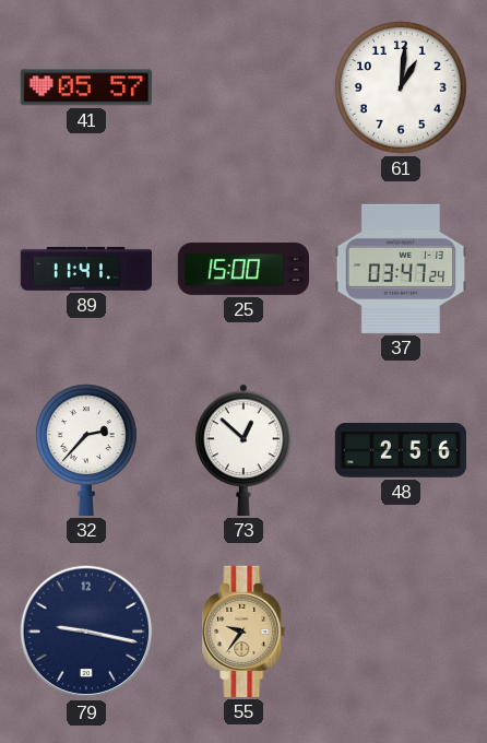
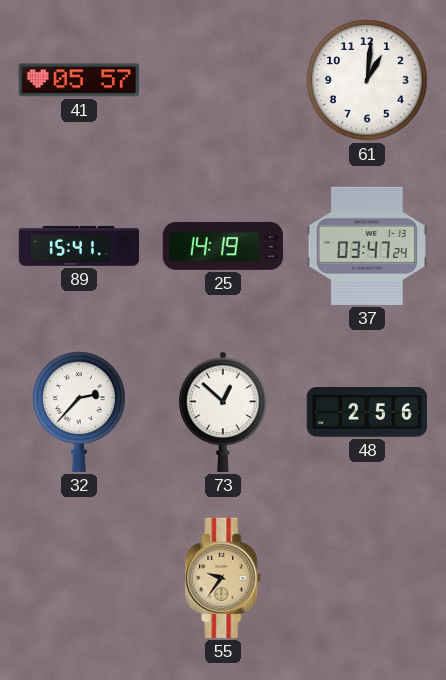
89: 11:41 -> 15:41
25: 15:00 -> 14:19
79: 9:17 -> none
